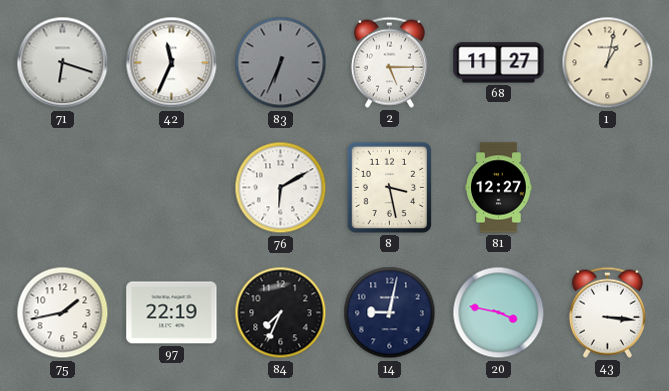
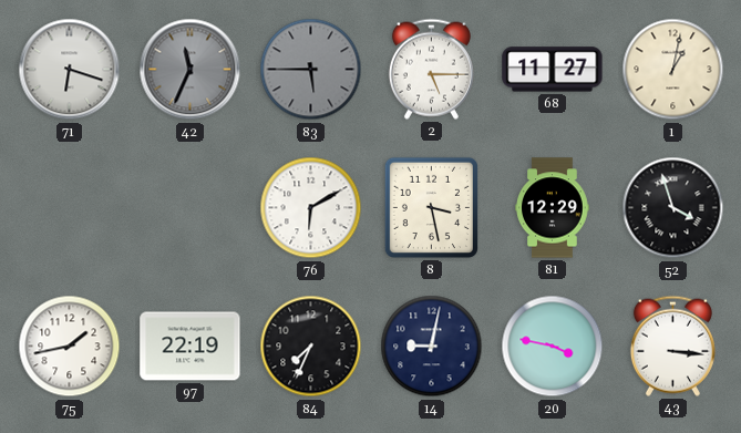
42 dial: white -> grey
83: 6:34 -> 5:45
81: 12:27 -> 12:29
52: none -> 3:57
